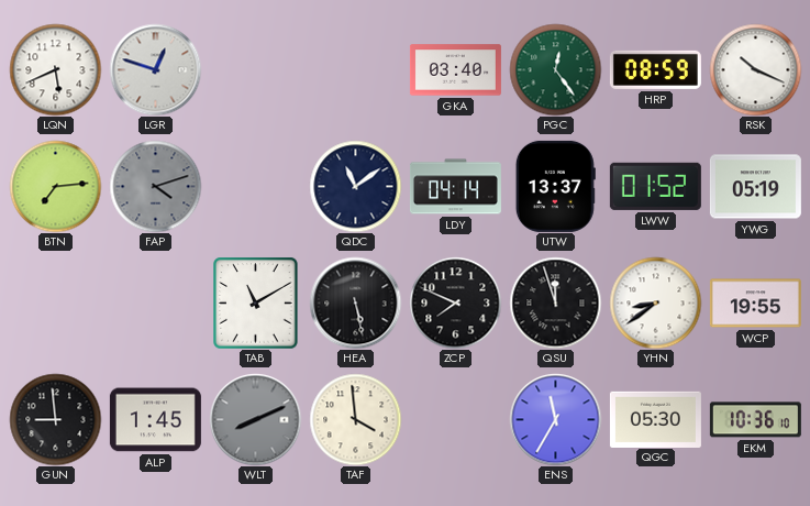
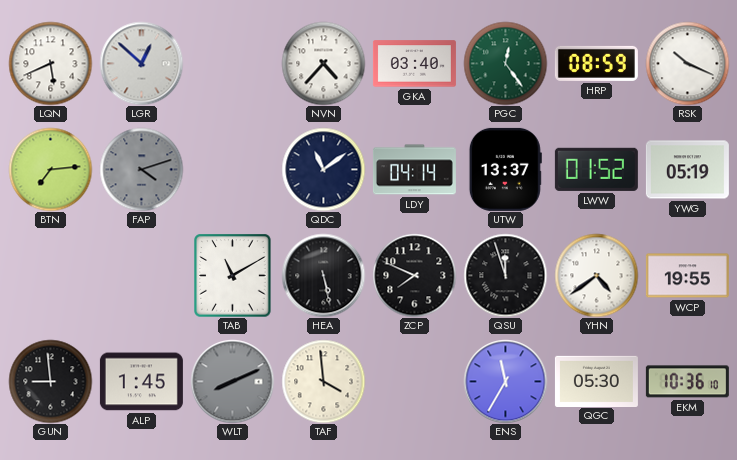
LGR: 12:48 -> 12:52
NVN: none -> 4:37
YHN: 8:39 -> 4:39
